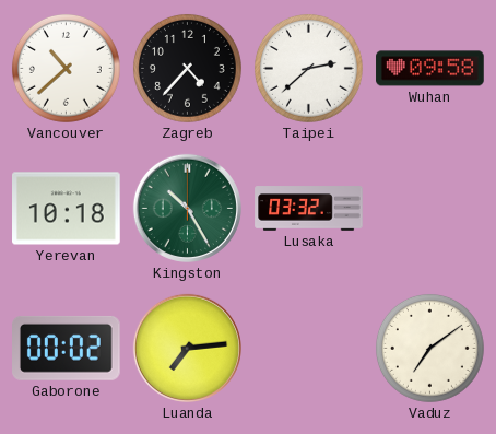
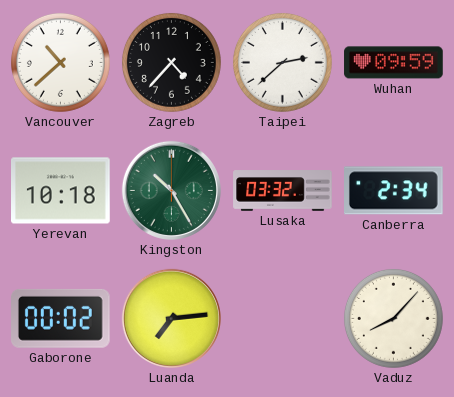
Wuhan: 09:58 -> 09:59
Canberra: none -> 2:34
Vaduz: 7:09 -> 8:07
